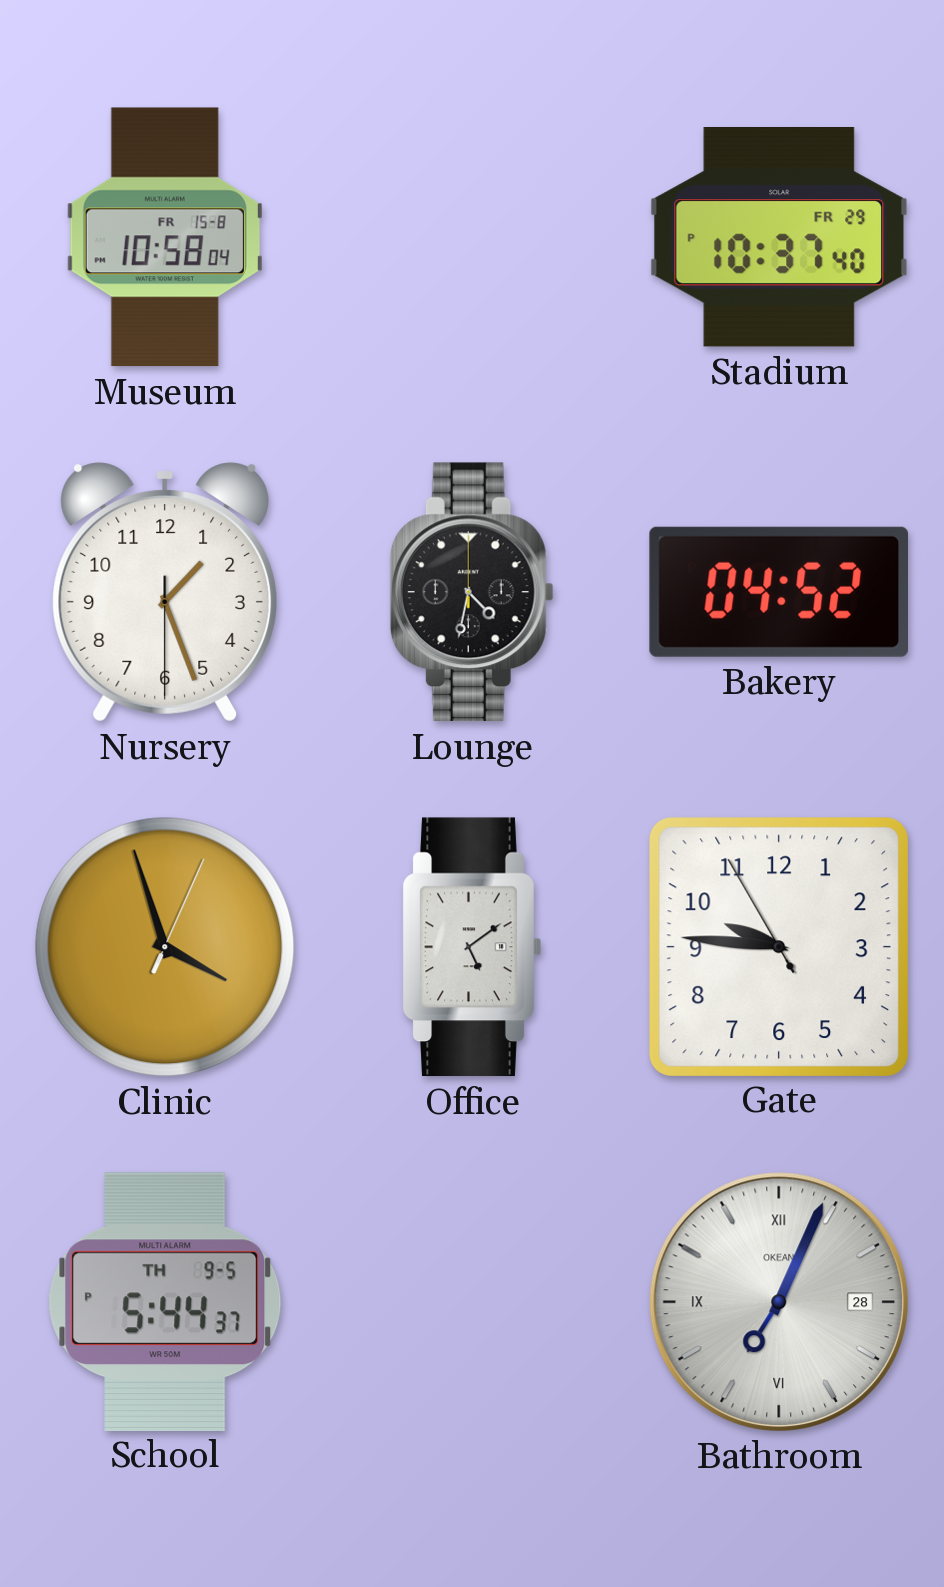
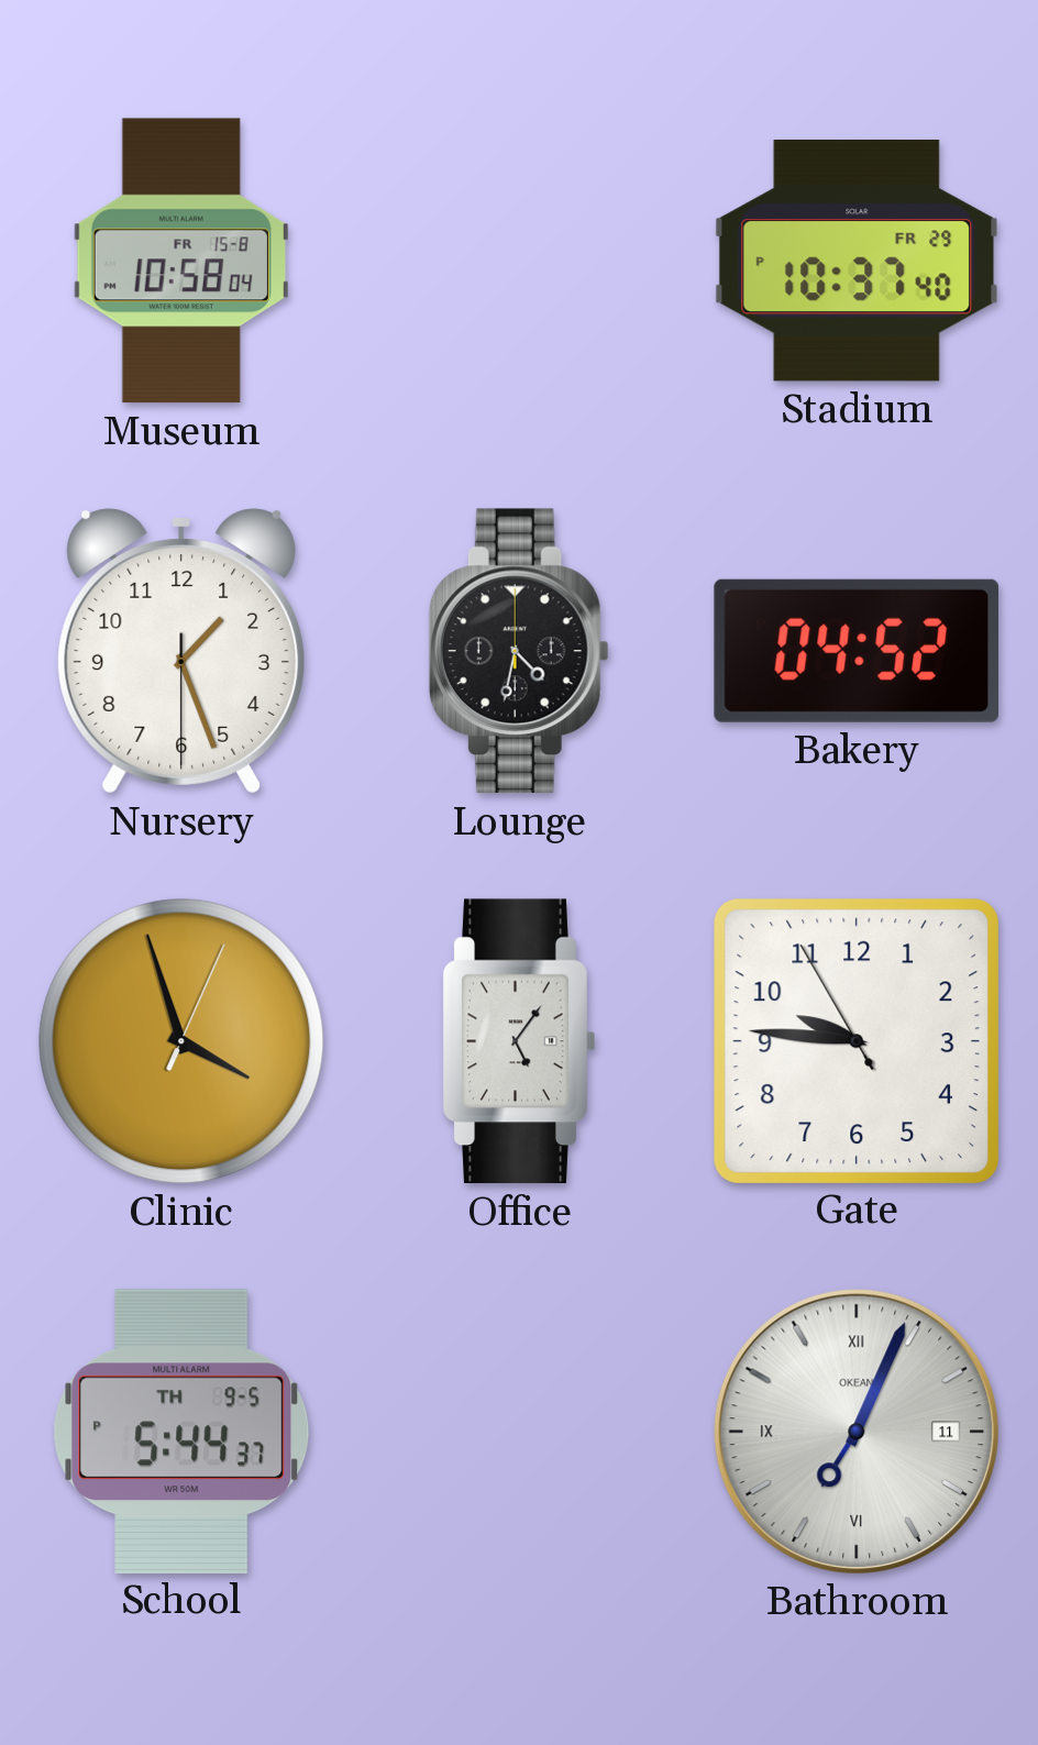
Office: 5:09 -> 5:06
Bathroom date: 28 -> 11
